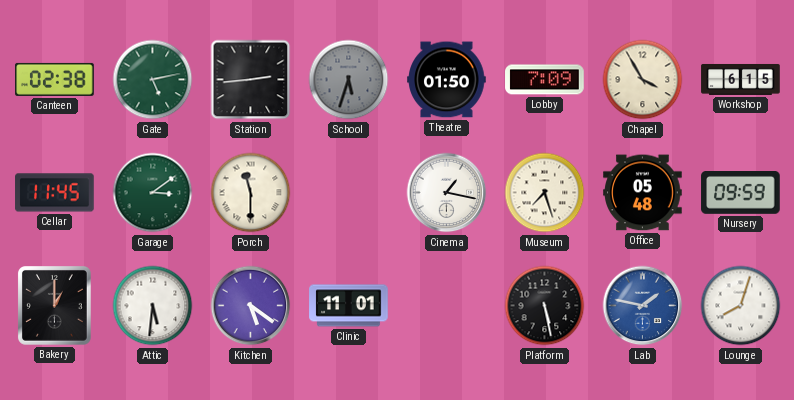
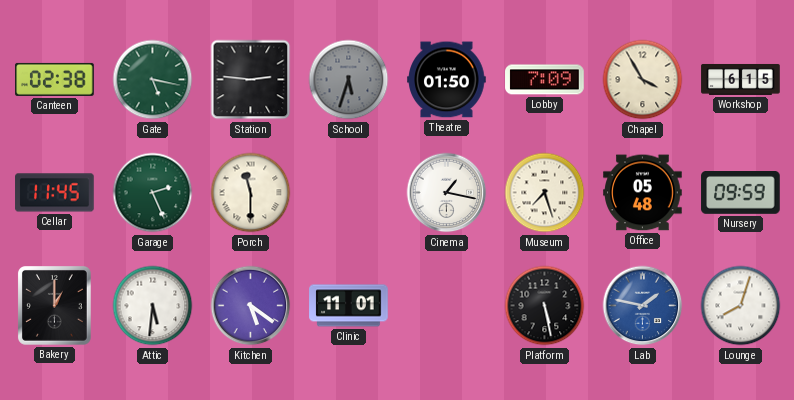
Gate: 5:13 -> 5:17
Station: 2:44 -> 2:46
Garage: 3:09 -> 2:26
